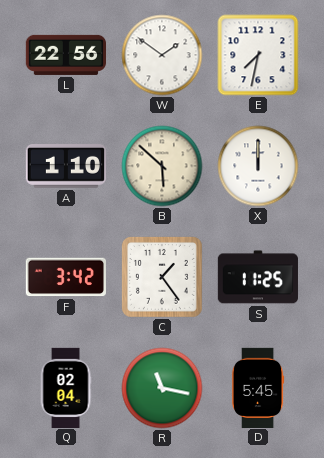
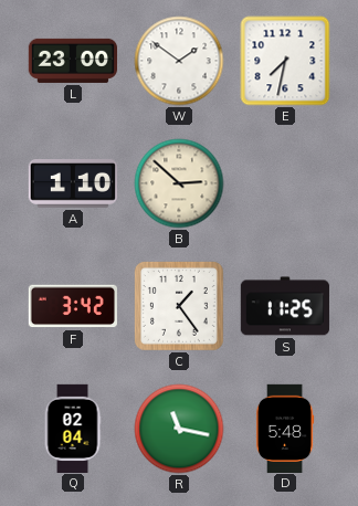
L: 22:56 -> 23:00
B: 5:52 -> 2:52
X: 12:00 -> none
D: 5:45 -> 5:48
